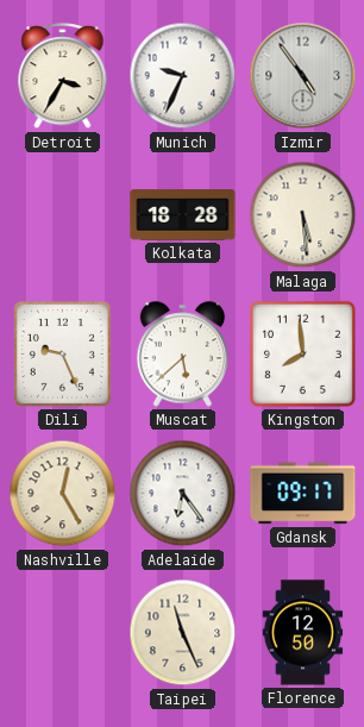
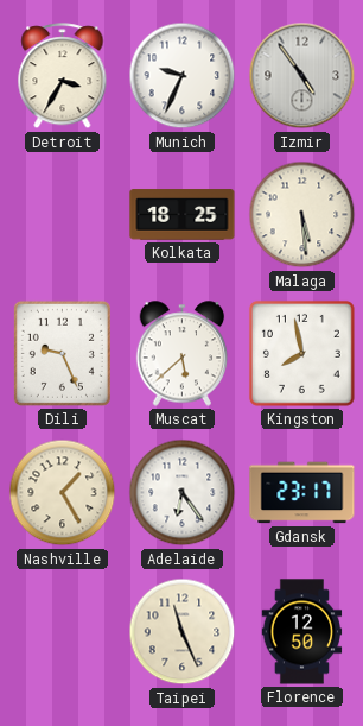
Kolkata: 18:28 -> 18:25
Kingston: 7:59 -> 7:58
Nashville: 12:25 -> 1:25
Gdansk: 09:17 -> 23:17
